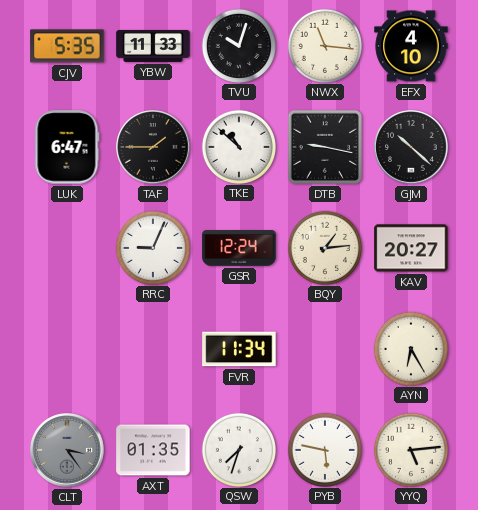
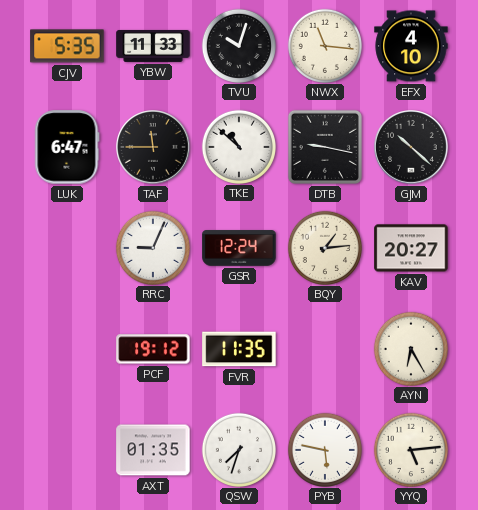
TAF: 1:45 -> 11:45
PCF: none -> 19:12
FVR: 11:34 -> 11:35
CLT: 3:24 -> none
